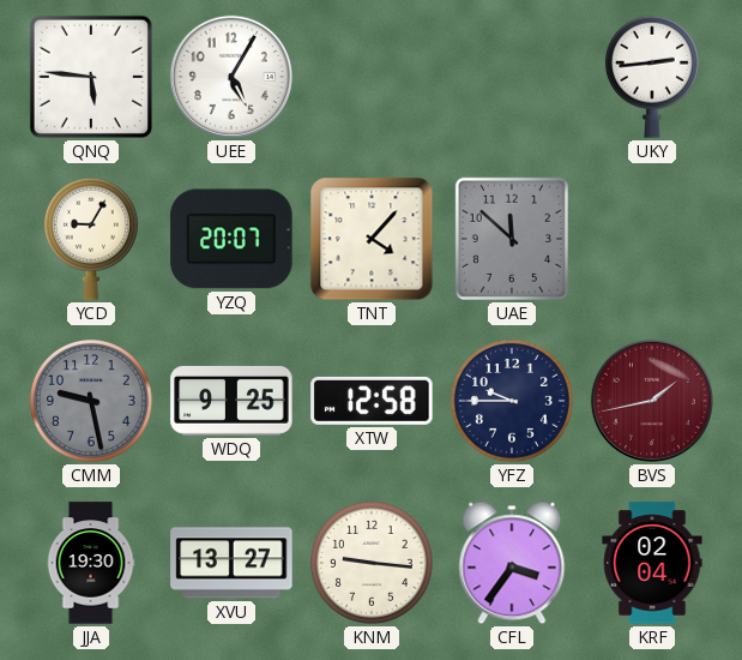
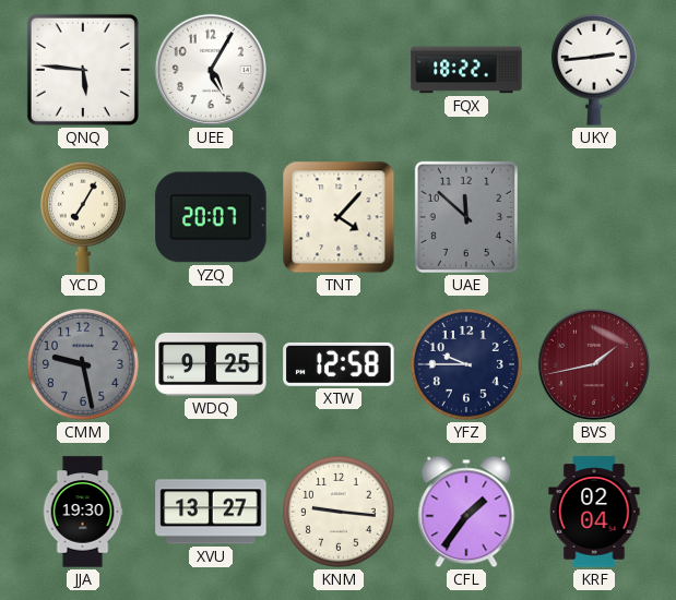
FQX: none -> 18:22
YCD: 9:05 -> 7:05
CFL: 3:36 -> 1:36
